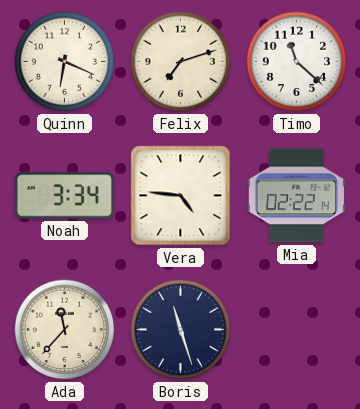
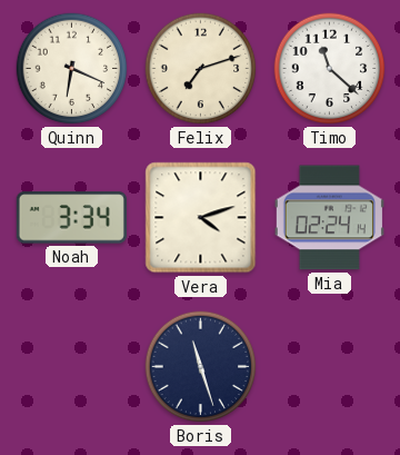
Vera: 4:46 -> 4:12
Mia: 02:22 -> 02:24
Ada: 11:37 -> none
